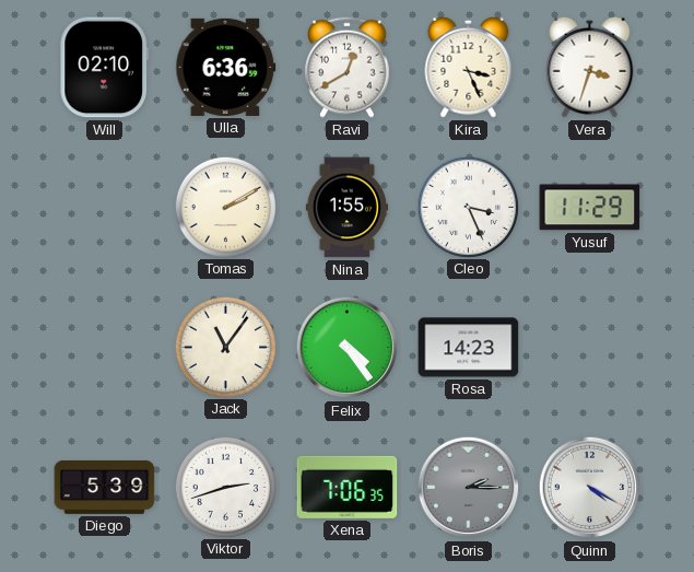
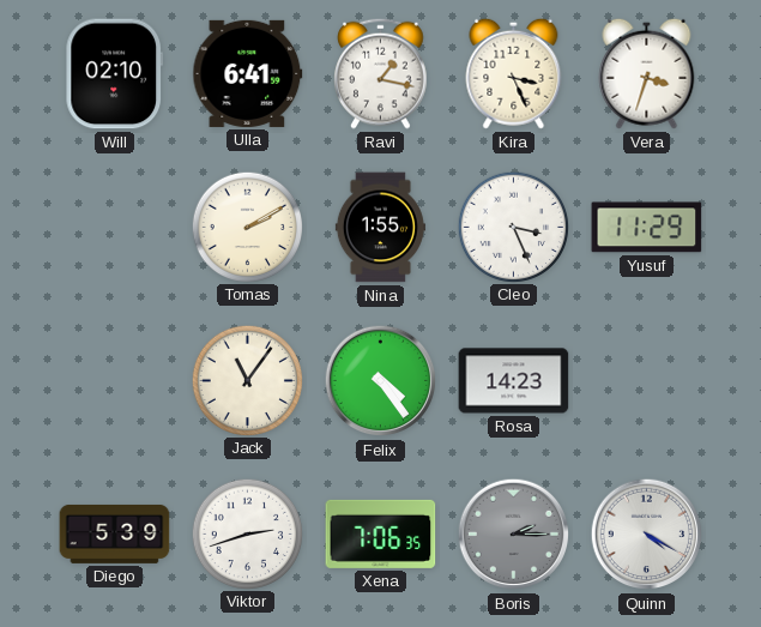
Ulla: 6:36 -> 6:41
Ravi: 12:40 -> 1:17
